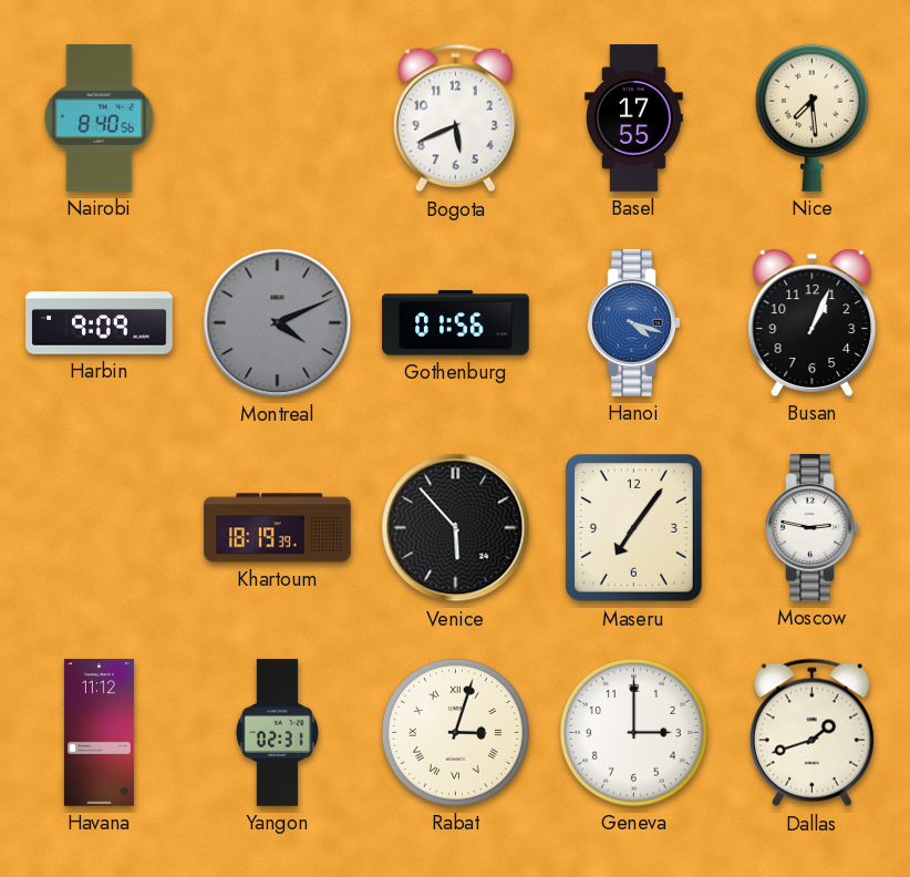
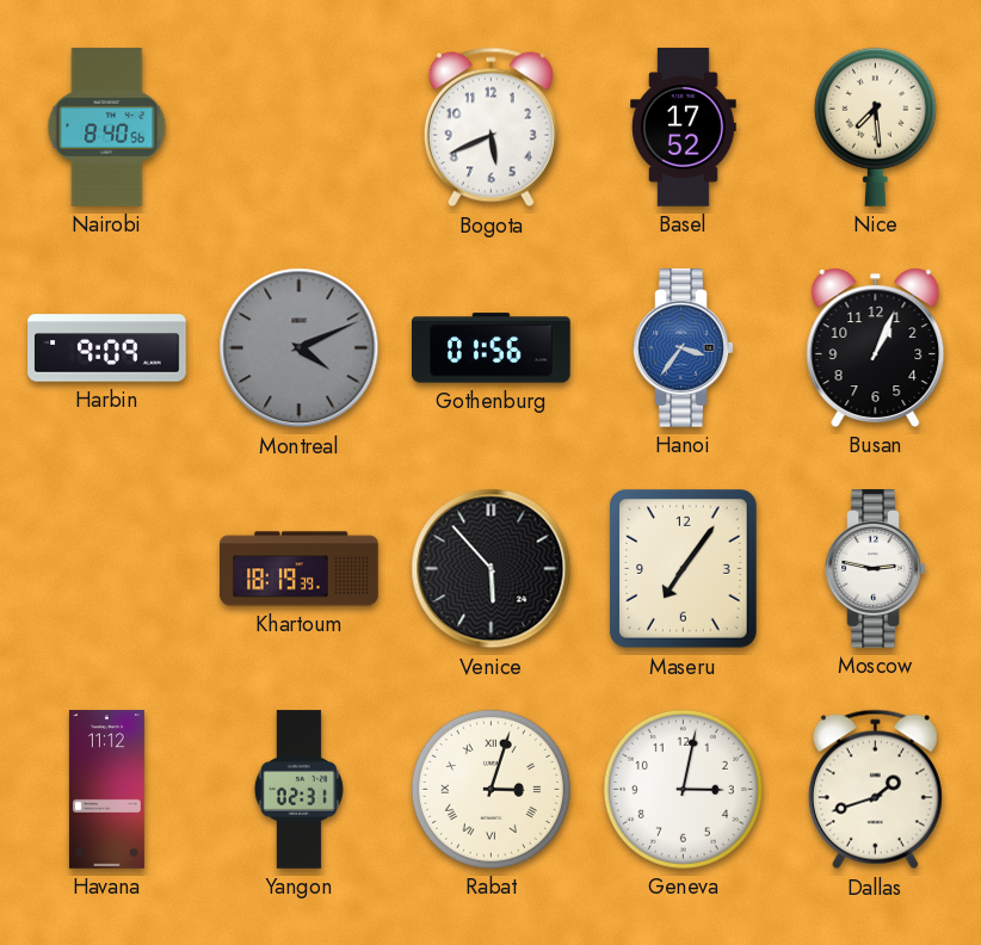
Basel: 17:55 -> 17:52
Hanoi: 4:18 -> 3:36
Geneva: 3:00 -> 3:02
